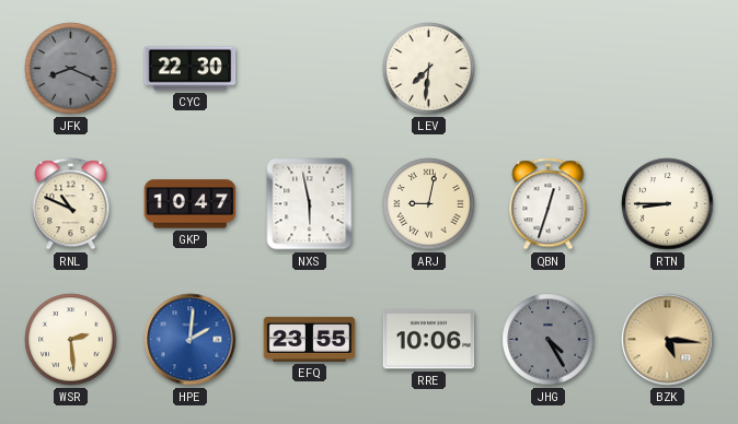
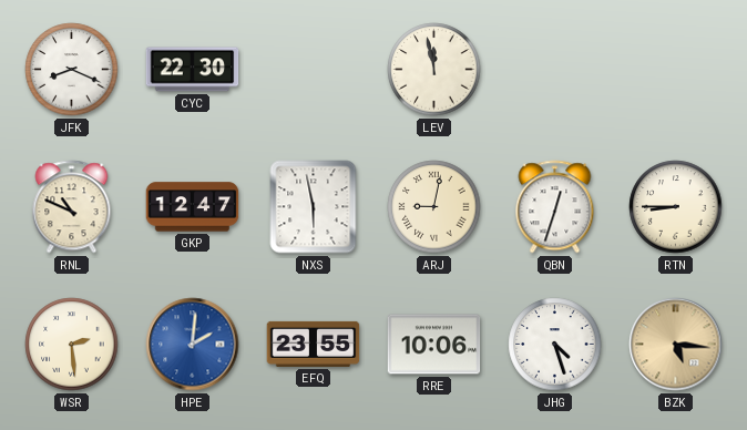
JFK dial: grey -> white
LEV: 7:31 -> 11:58
GKP: 10:47 -> 12:47
JHG: 4:25 -> 4:27
JHG dial: grey -> white
